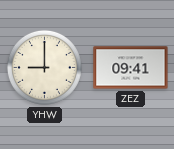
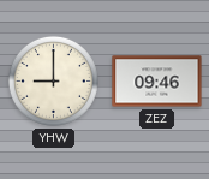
ZEZ: 09:41 -> 09:46
